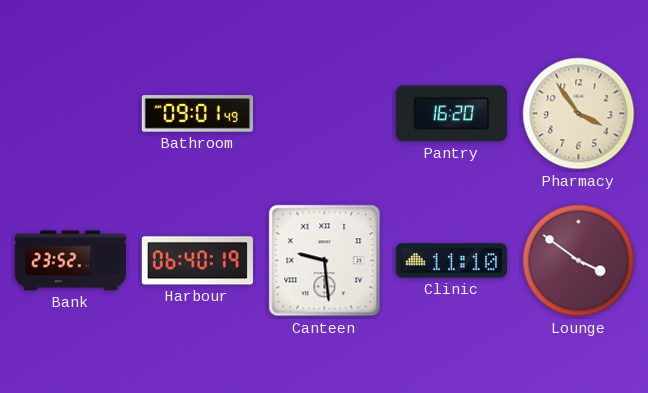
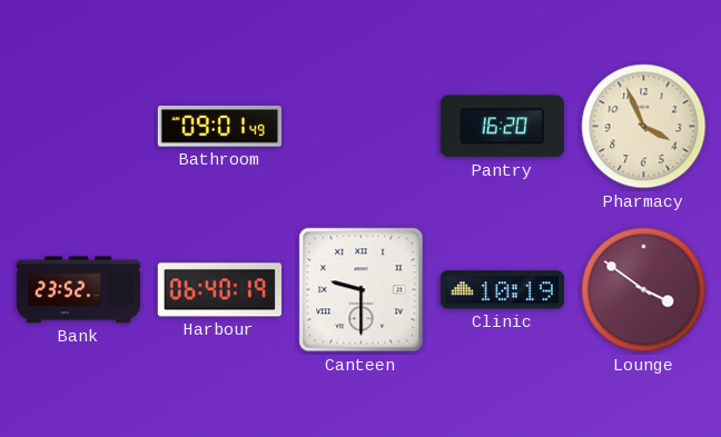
Pharmacy: 3:54 -> 3:56
Canteen: 9:29 -> 9:30
Clinic: 11:10 -> 10:19
